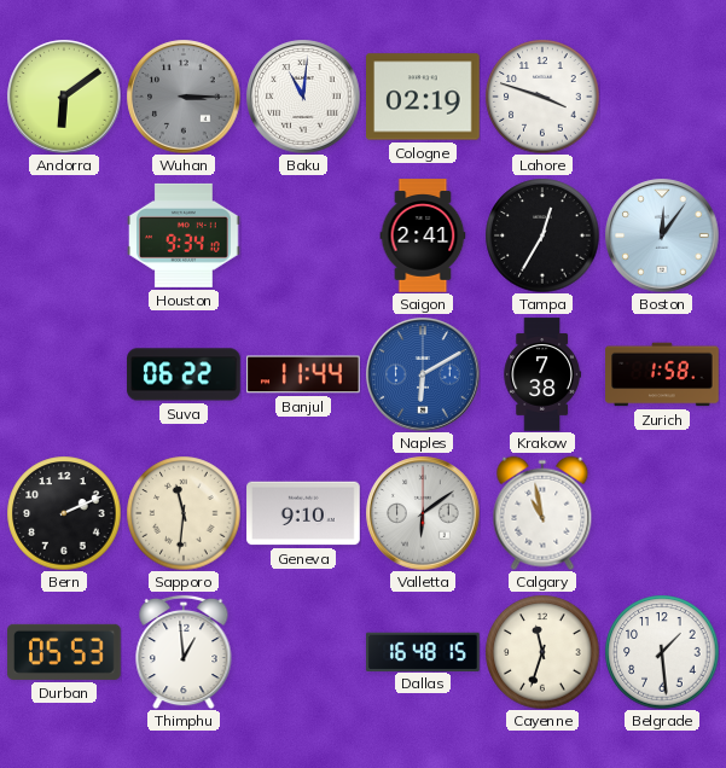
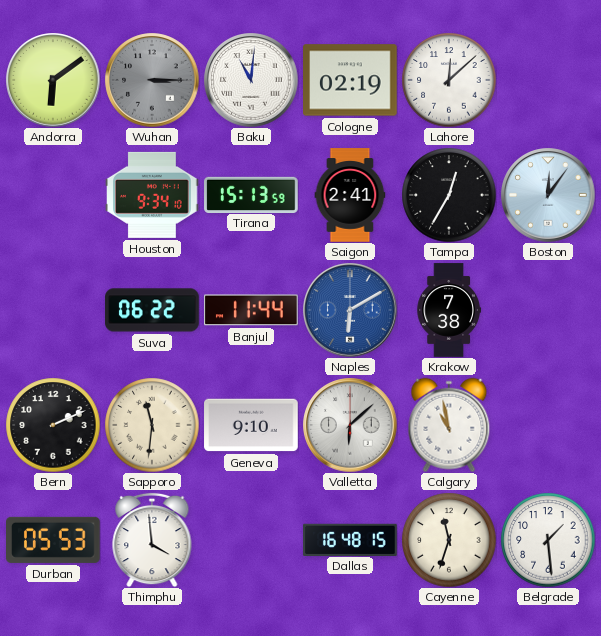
Lahore: 3:48 -> 12:08
Tirana: none -> 15:13
Zurich: 1:58 -> none
Valletta: 6:09 -> 6:08
Thimphu: 12:59 -> 3:59
